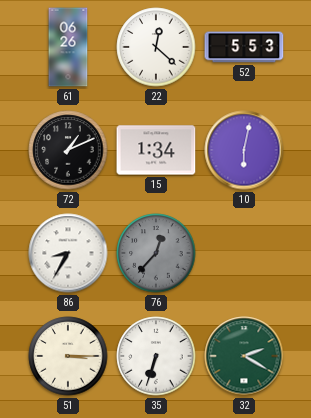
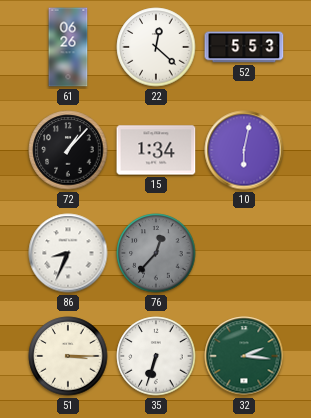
72: 1:11 -> 1:07
86: 8:35 -> 8:34
32: 2:20 -> 2:16
